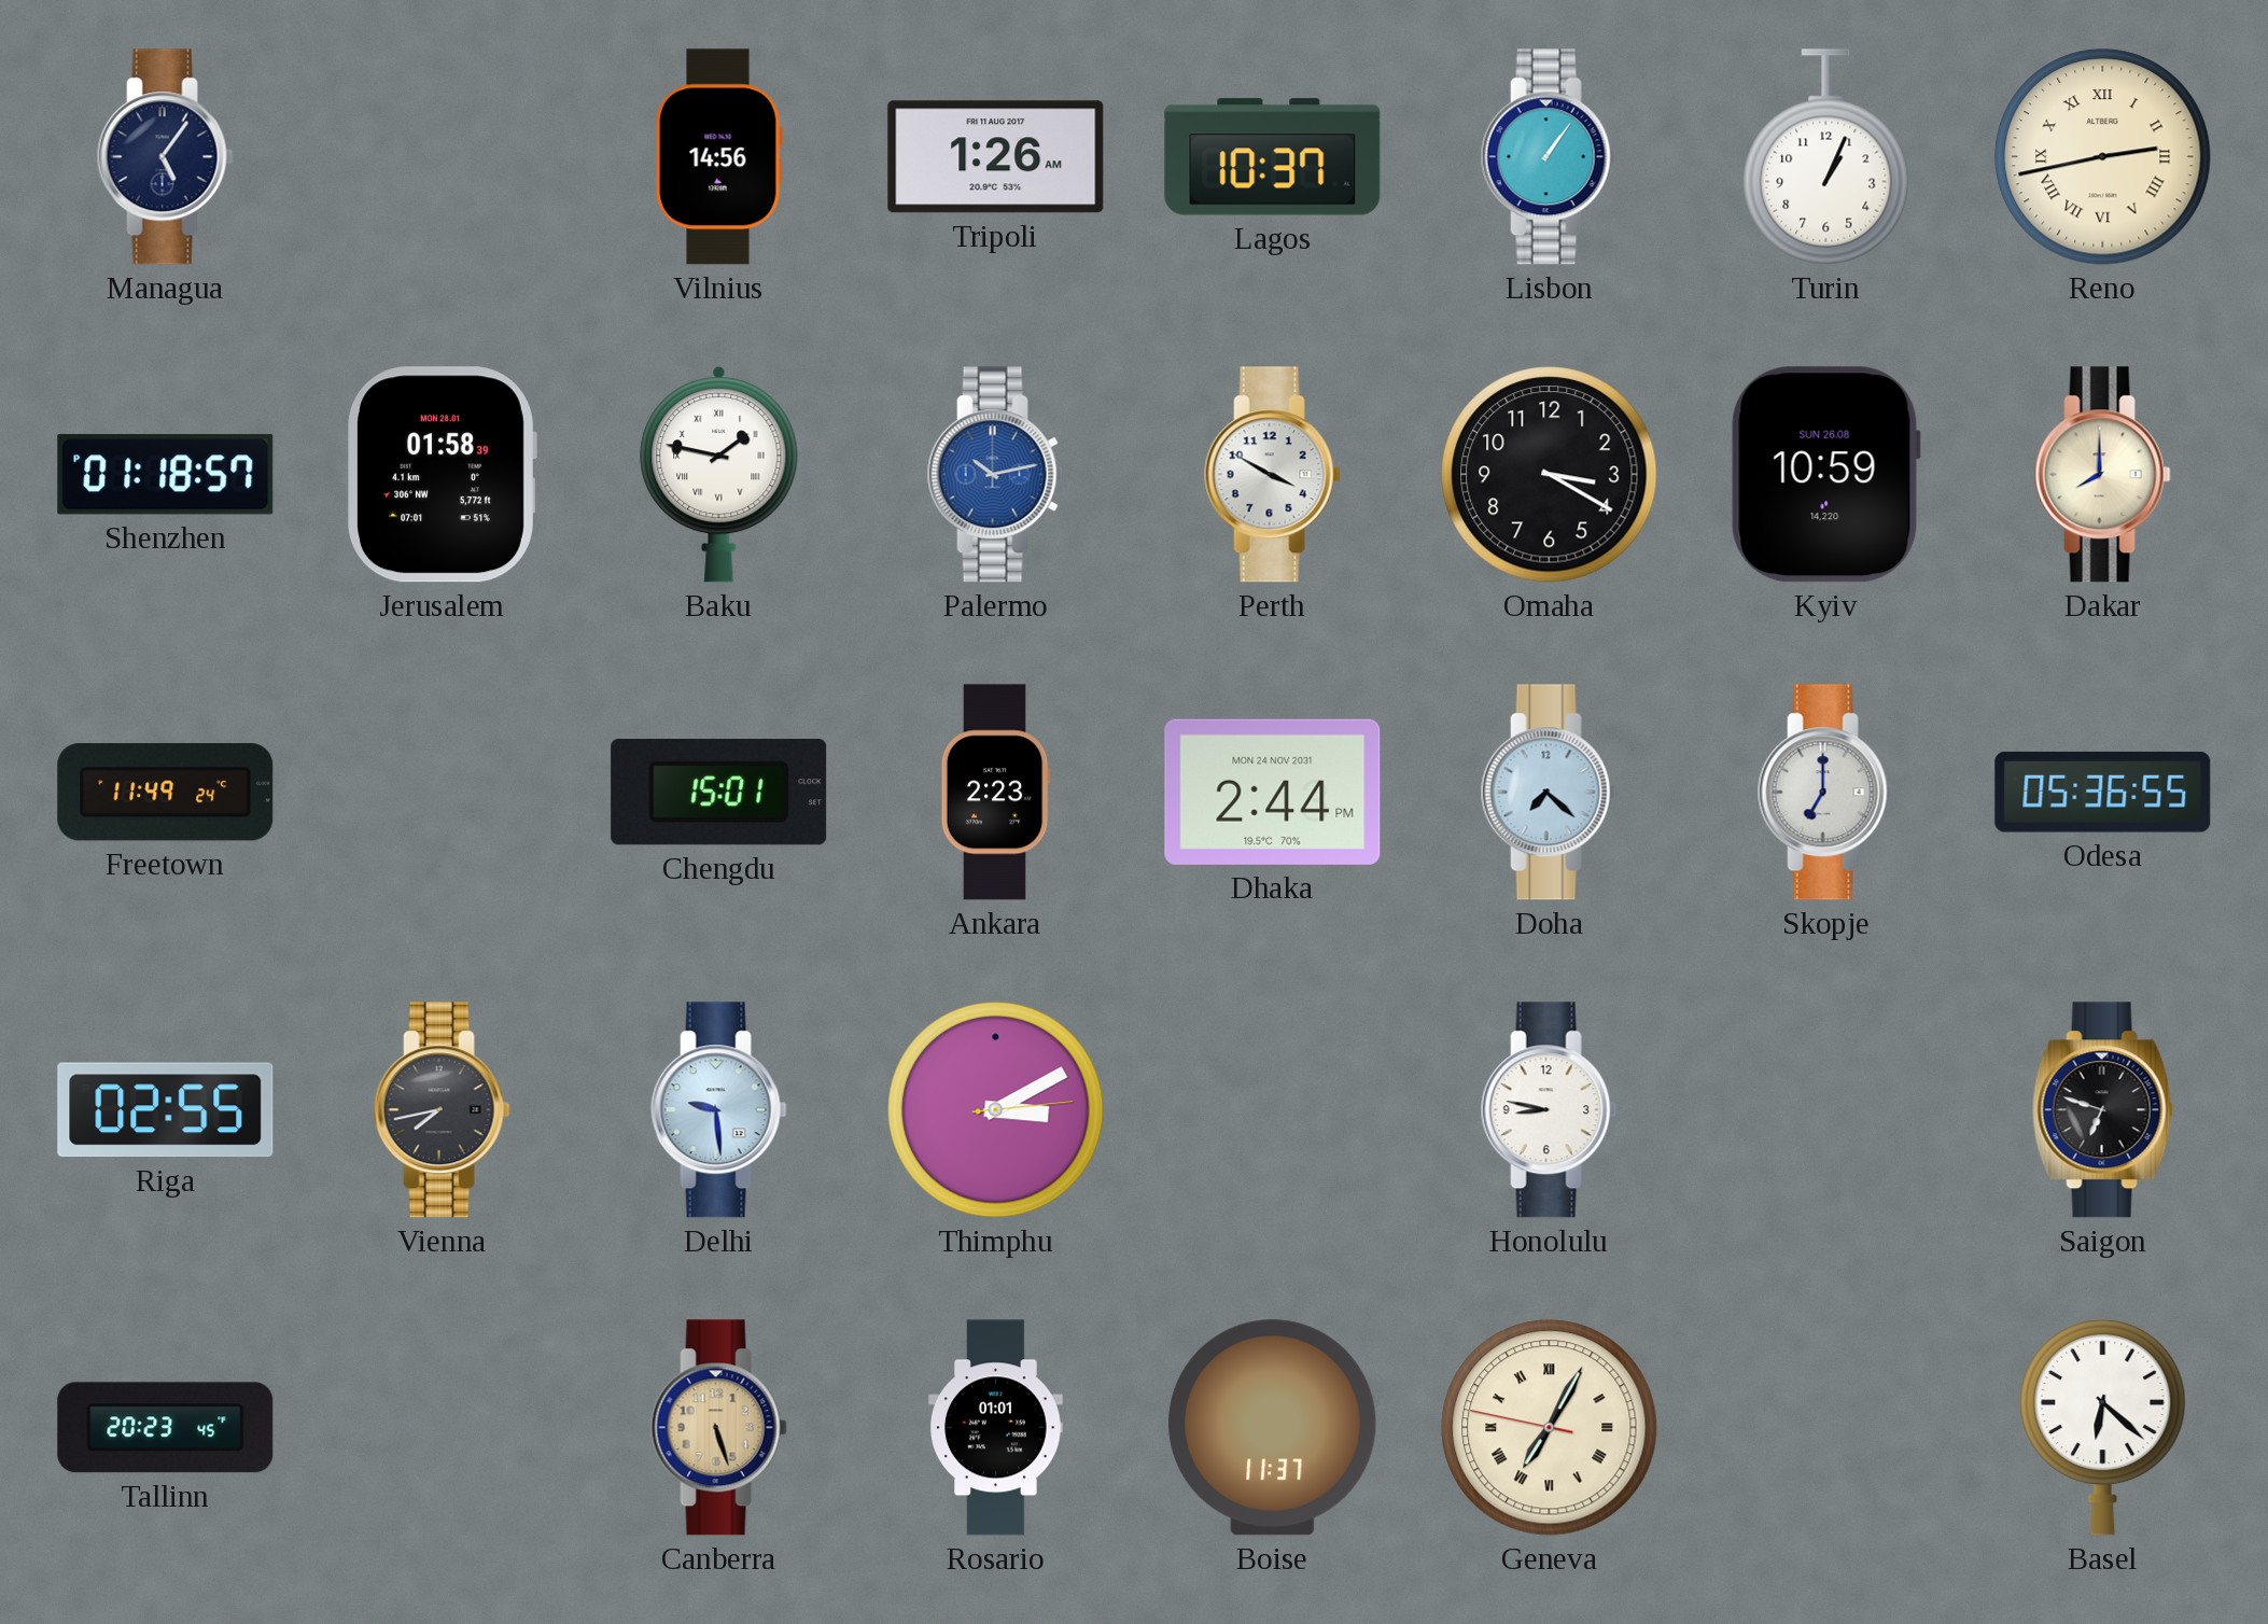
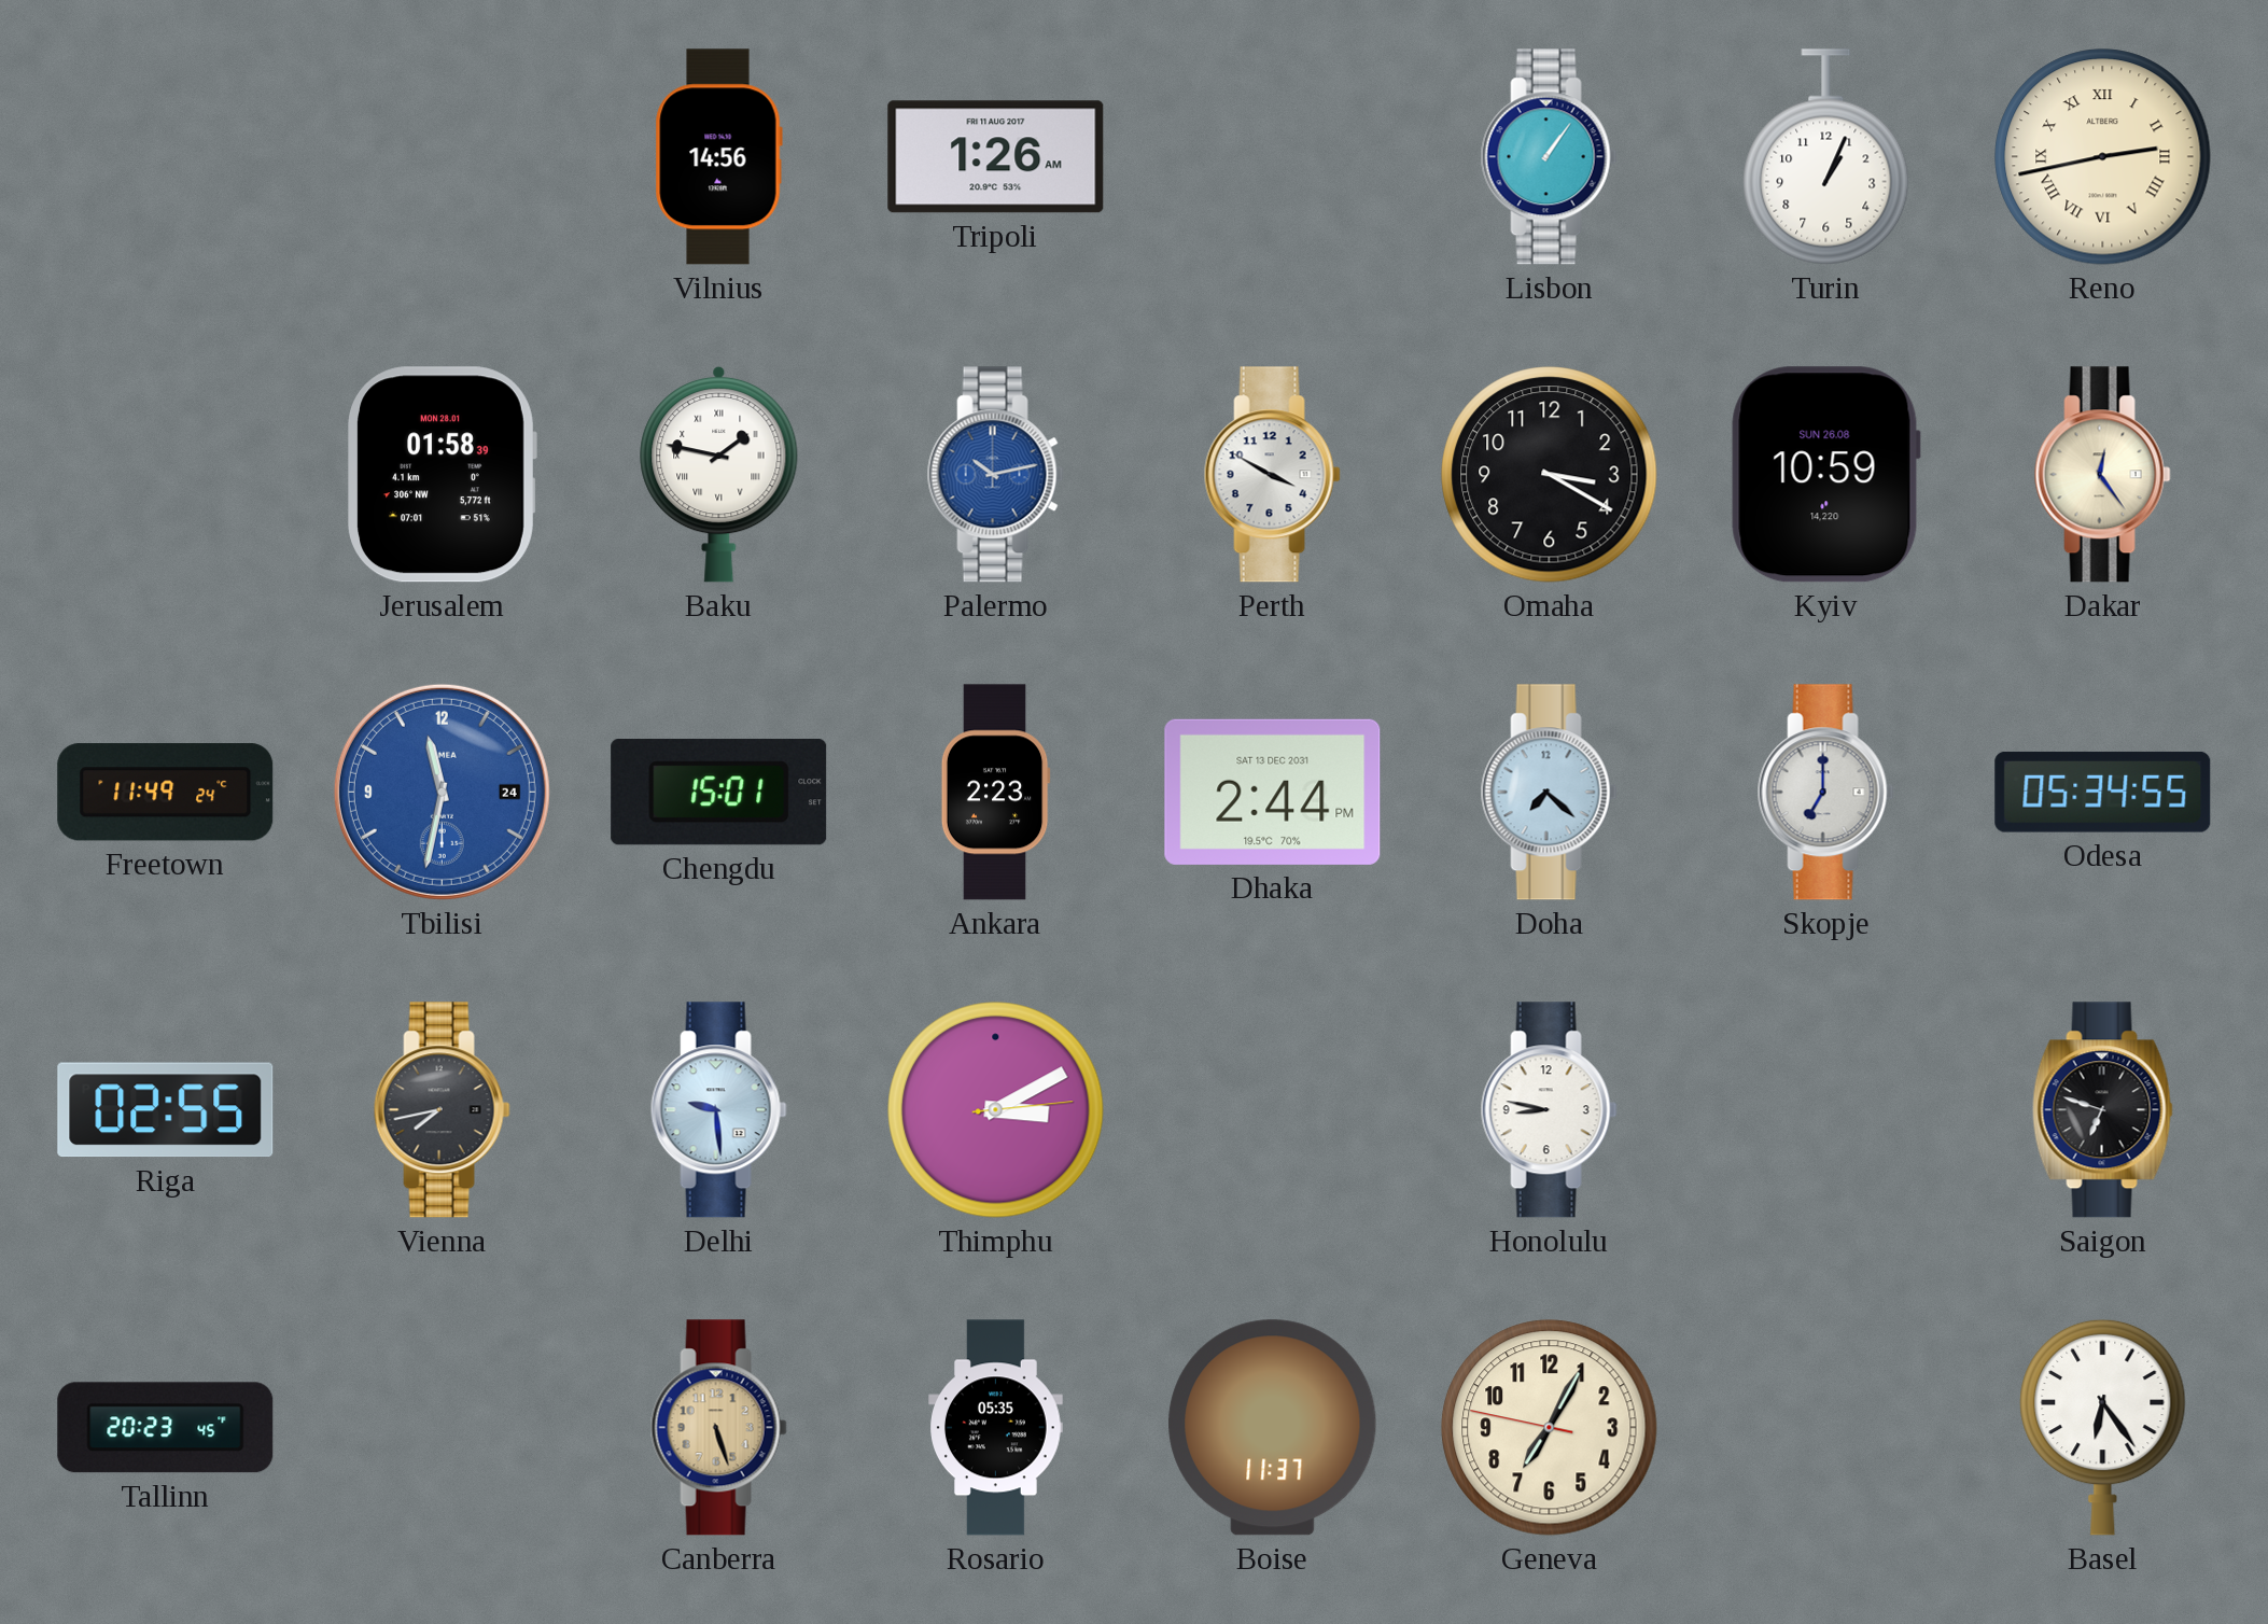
Managua: 5:06 -> none
Lagos: 10:37 -> none
Shenzhen: 01:18 -> none
Dakar: 8:00 -> 12:24
Tbilisi: none -> 11:32
Dhaka date: MON 24 NOV 2031 -> SAT 13 DEC 2031
Odesa: 05:36 -> 05:34
Rosario: 01:01 -> 05:35
Geneva numerals: Roman -> Arabic
Basel: 6:22 -> 6:24
